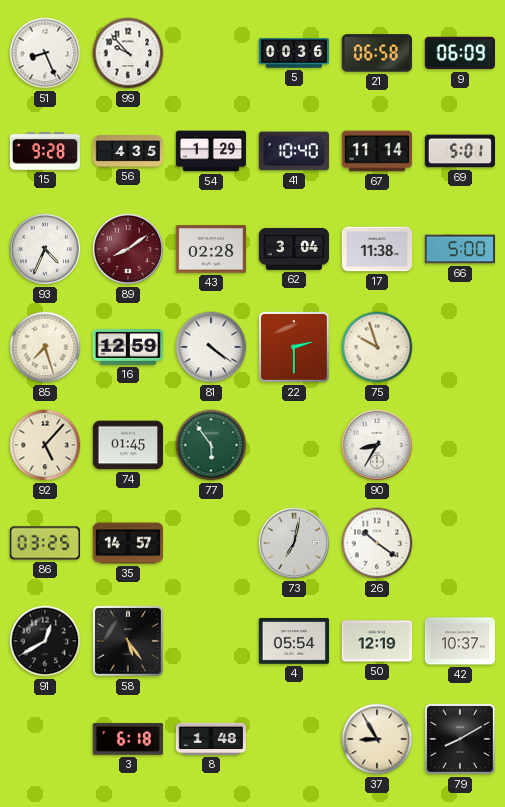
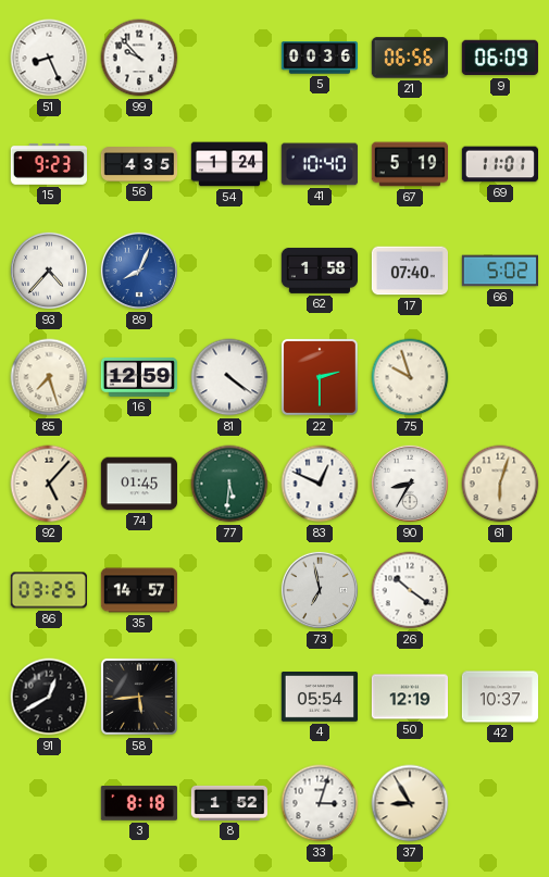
21: 06:58 -> 06:56
15: 9:28 -> 9:23
54: 1:29 -> 1:24
67: 11:14 -> 5:19
69: 5:01 -> 11:01
93: 4:34 -> 4:37
89: 8:09 -> 8:04
89 dial: burgundy -> blue
43: 02:28 -> none
62: 3:04 -> 1:58
17: 11:38 -> 07:40
66: 5:00 -> 5:02
77: 5:54 -> 5:31
83: none -> 12:49
61: none -> 6:03
73: 7:02 -> 6:58
58: 5:24 -> 5:44
3: 6:18 -> 8:18
8: 1:48 -> 1:52
33: none -> 3:03
79: 8:10 -> none
